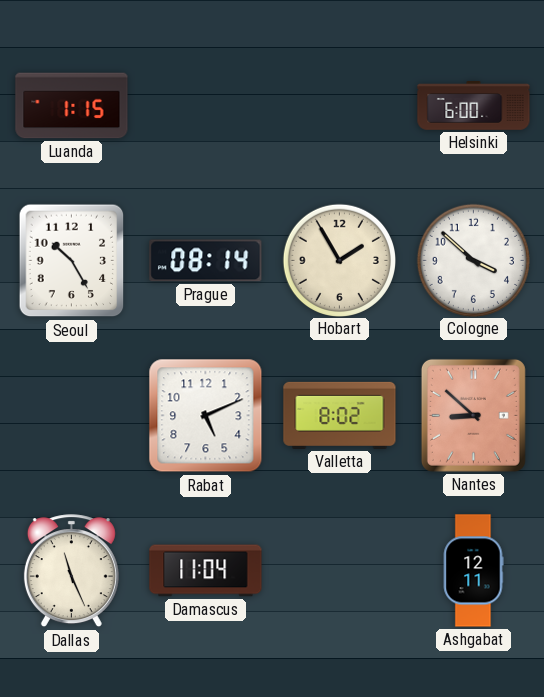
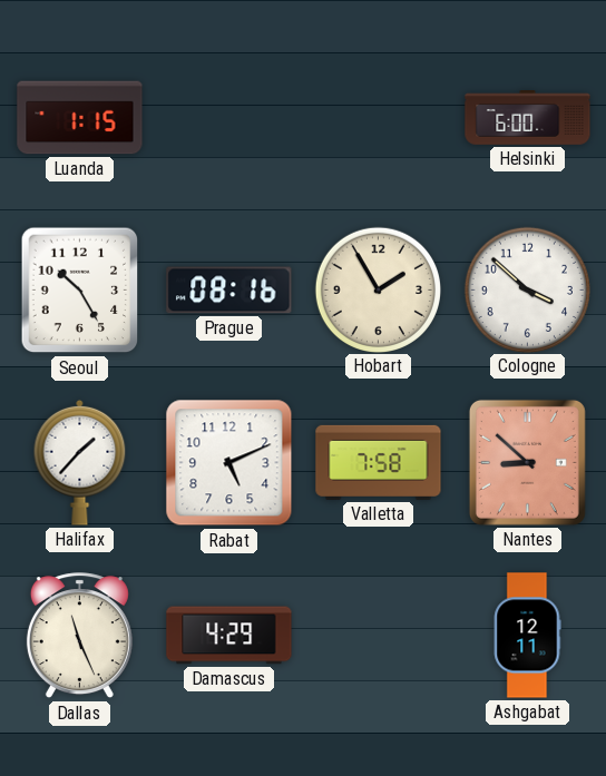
Prague: 08:14 -> 08:16
Halifax: none -> 1:37
Valletta: 8:02 -> 7:58
Damascus: 11:04 -> 4:29
